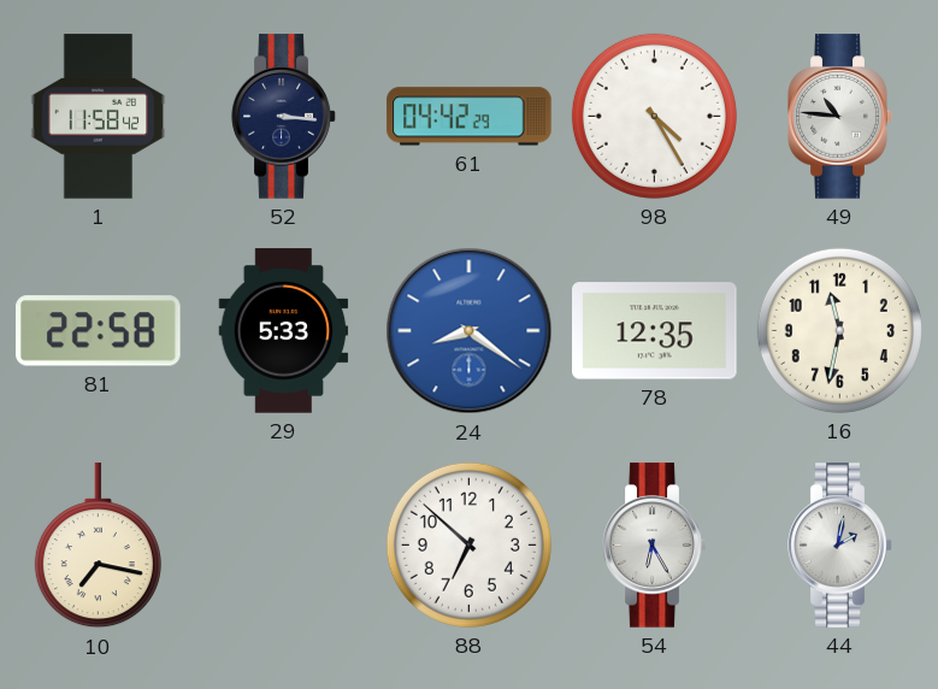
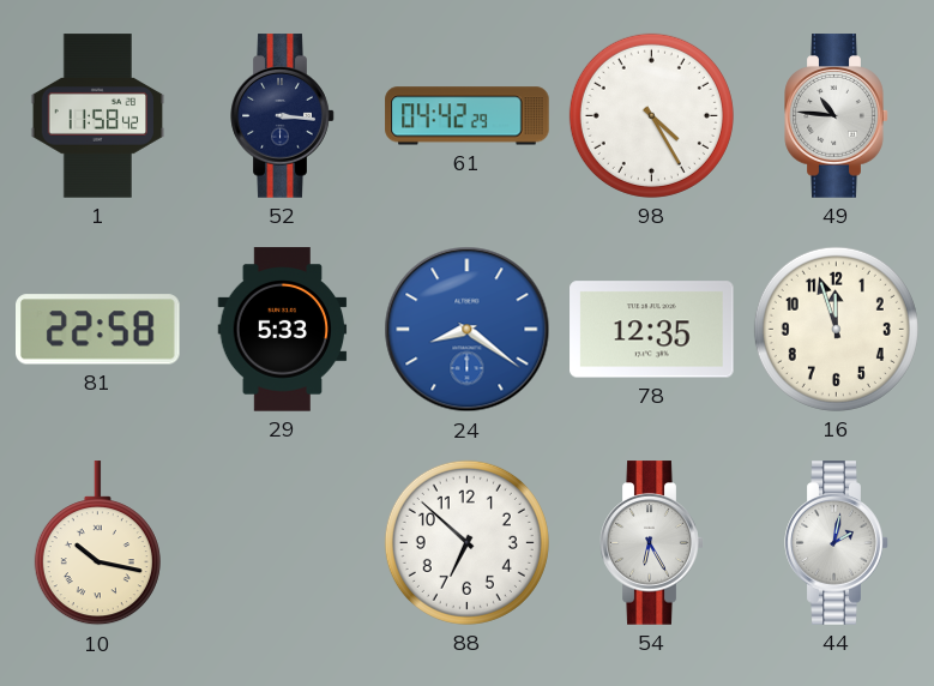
16: 11:32 -> 11:57
10: 7:17 -> 10:17
